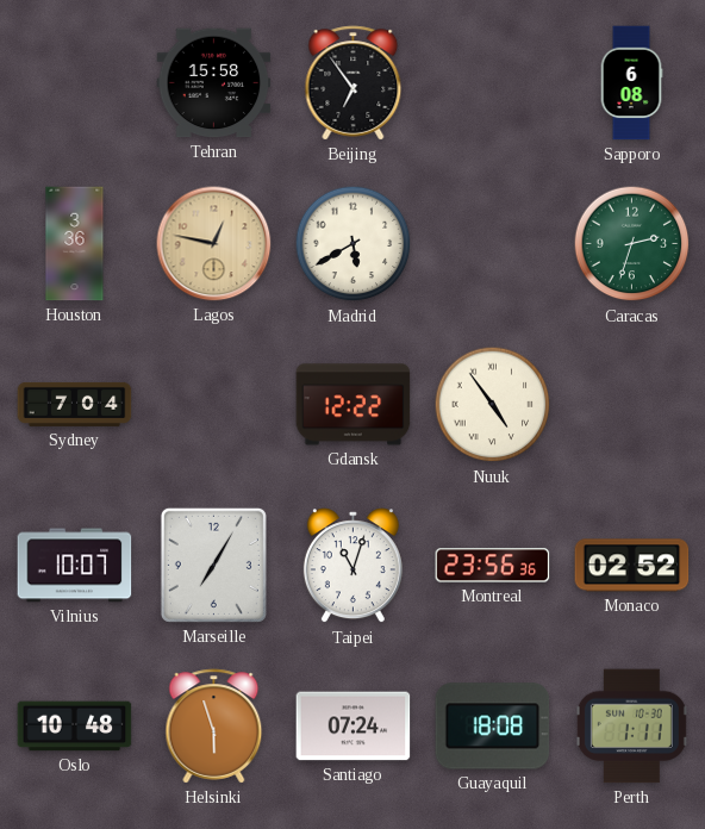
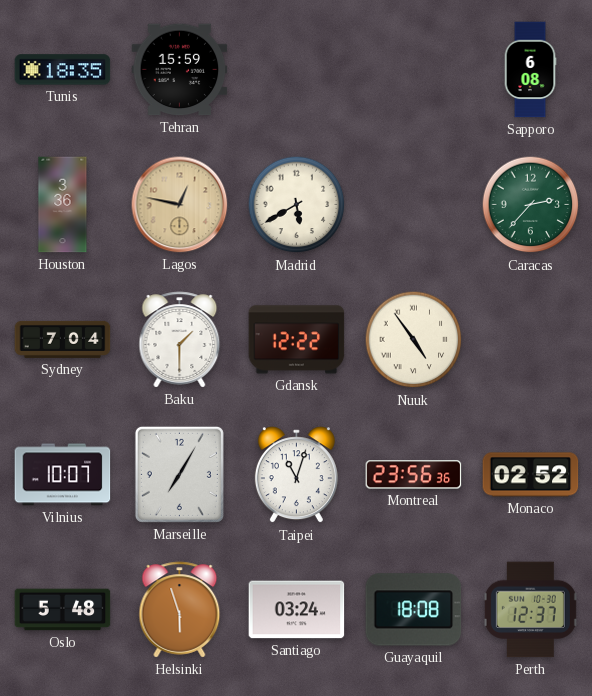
Tunis: none -> 18:35
Tehran: 15:58 -> 15:59
Beijing: 6:54 -> none
Caracas: 2:33 -> 2:37
Baku: none -> 1:30
Oslo: 10:48 -> 5:48
Santiago: 07:24 -> 03:24
Perth: 1:11 -> 12:37
